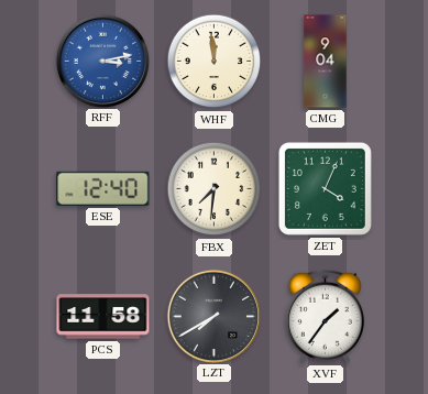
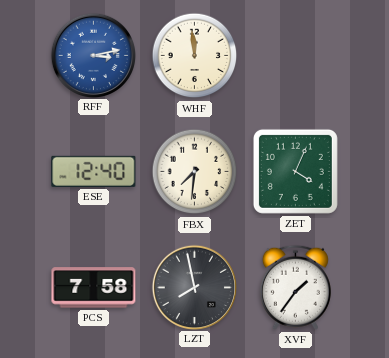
CMG: 9:04 -> none
PCS: 11:58 -> 7:58
LZT: 7:40 -> 7:58
